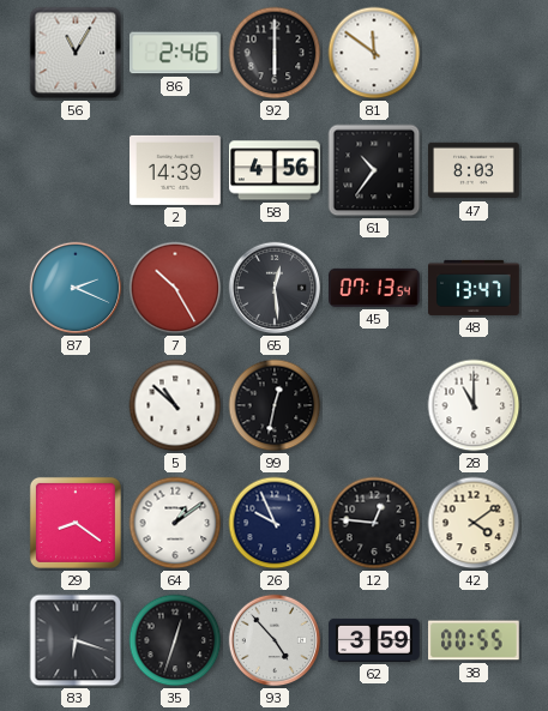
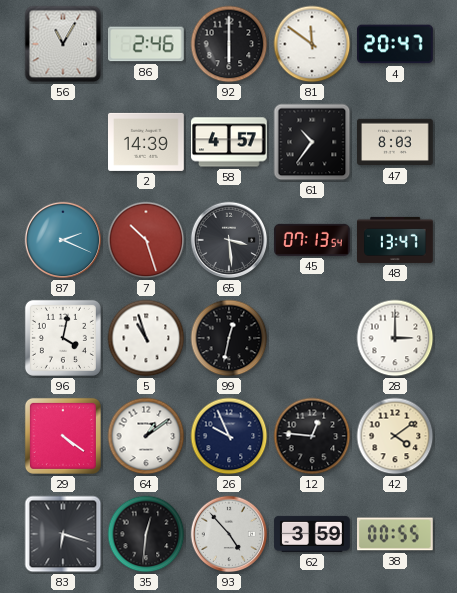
4: none -> 20:47
58: 4:56 -> 4:57
7: 10:25 -> 10:27
65: 12:29 -> 3:29
96: none -> 4:02
5: 10:52 -> 10:57
28: 11:00 -> 3:00
29: 8:21 -> 4:21
35: 12:33 -> 12:31
